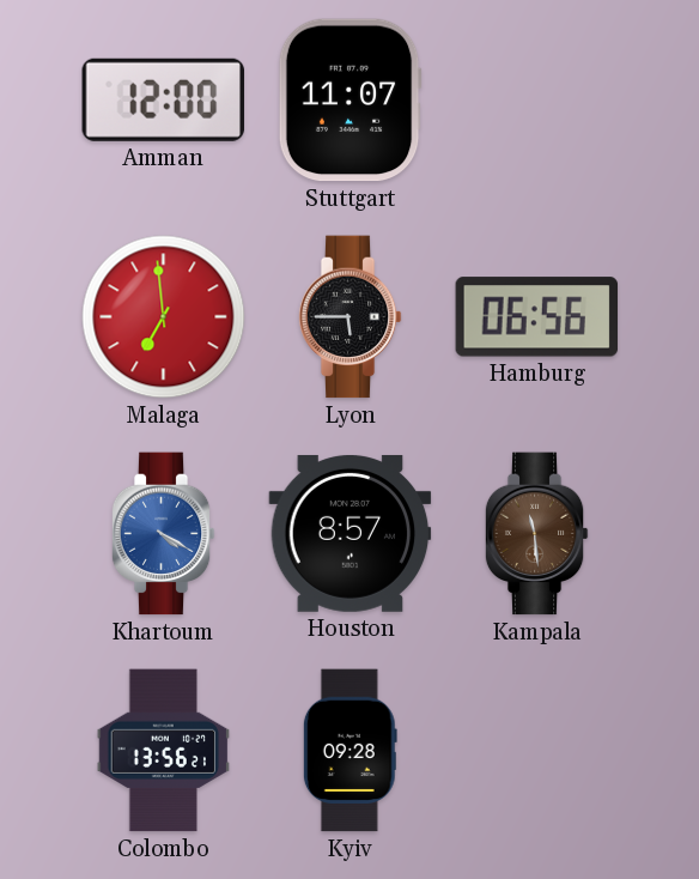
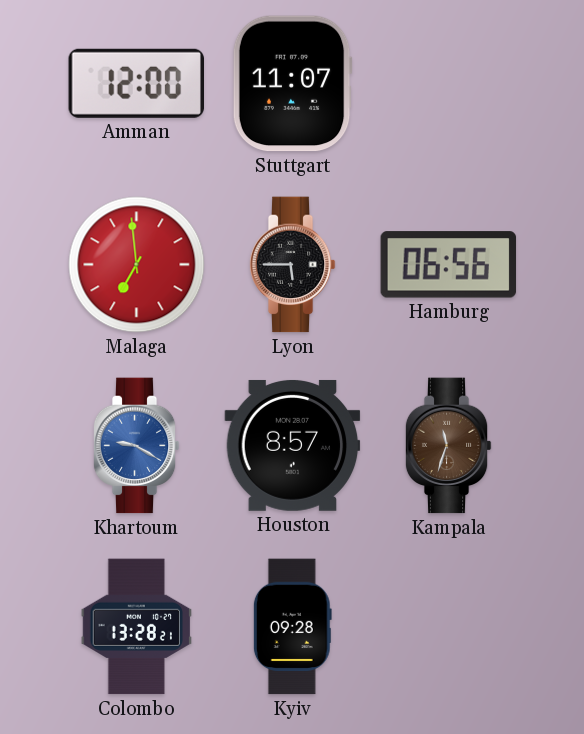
Khartoum: 4:20 -> 9:20
Kampala: 11:29 -> 11:33
Colombo: 13:56 -> 13:28
